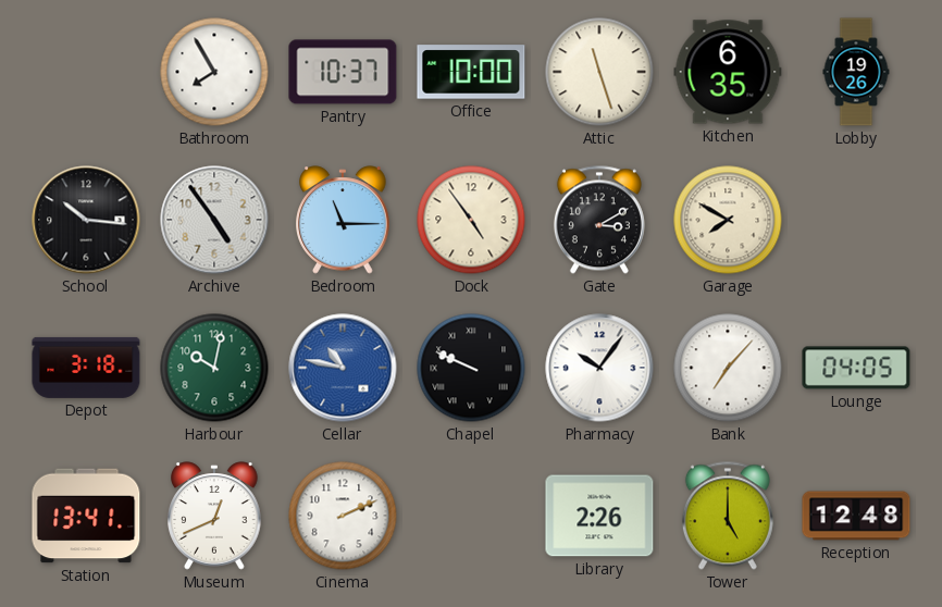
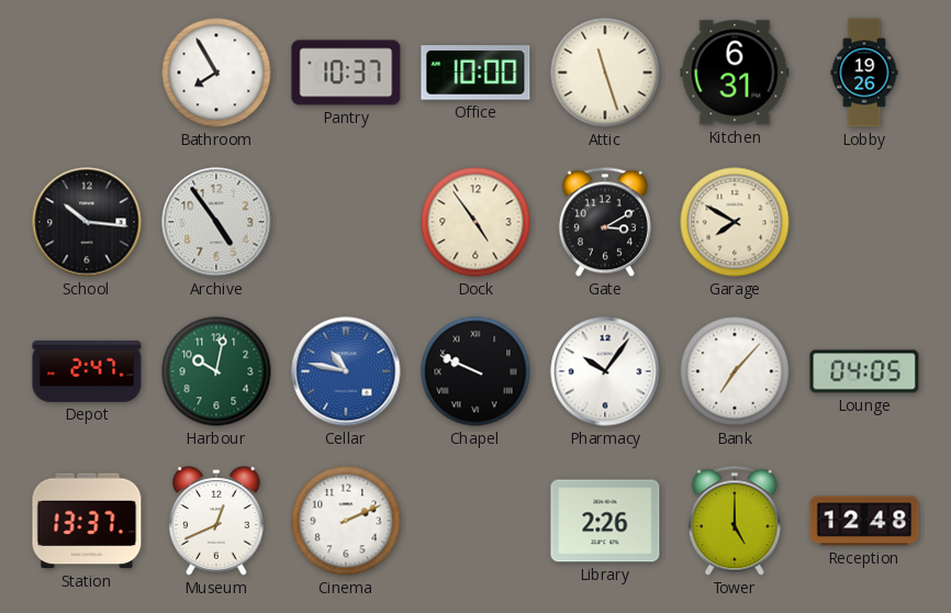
Kitchen: 6:35 -> 6:31
Bedroom: 11:15 -> none
Depot: 3:18 -> 2:47
Station: 13:41 -> 13:37
